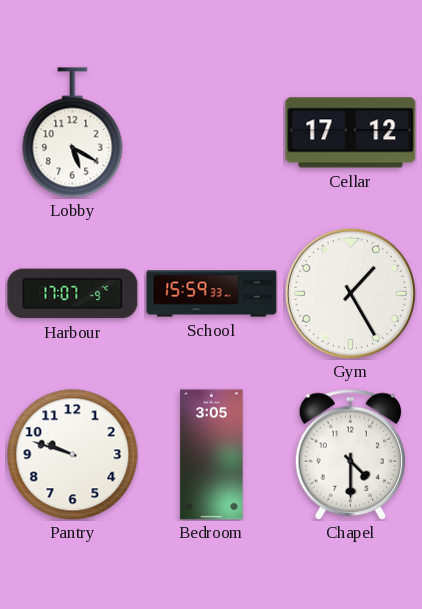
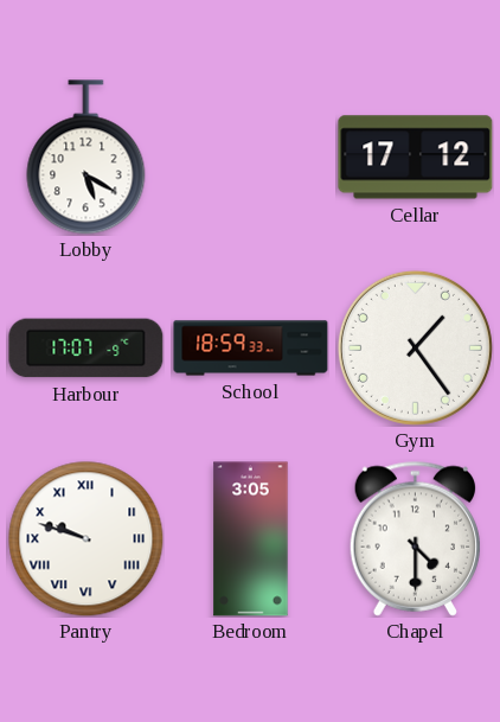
School: 15:59 -> 18:59
Gym: 1:25 -> 1:24
Pantry numerals: Arabic -> Roman
